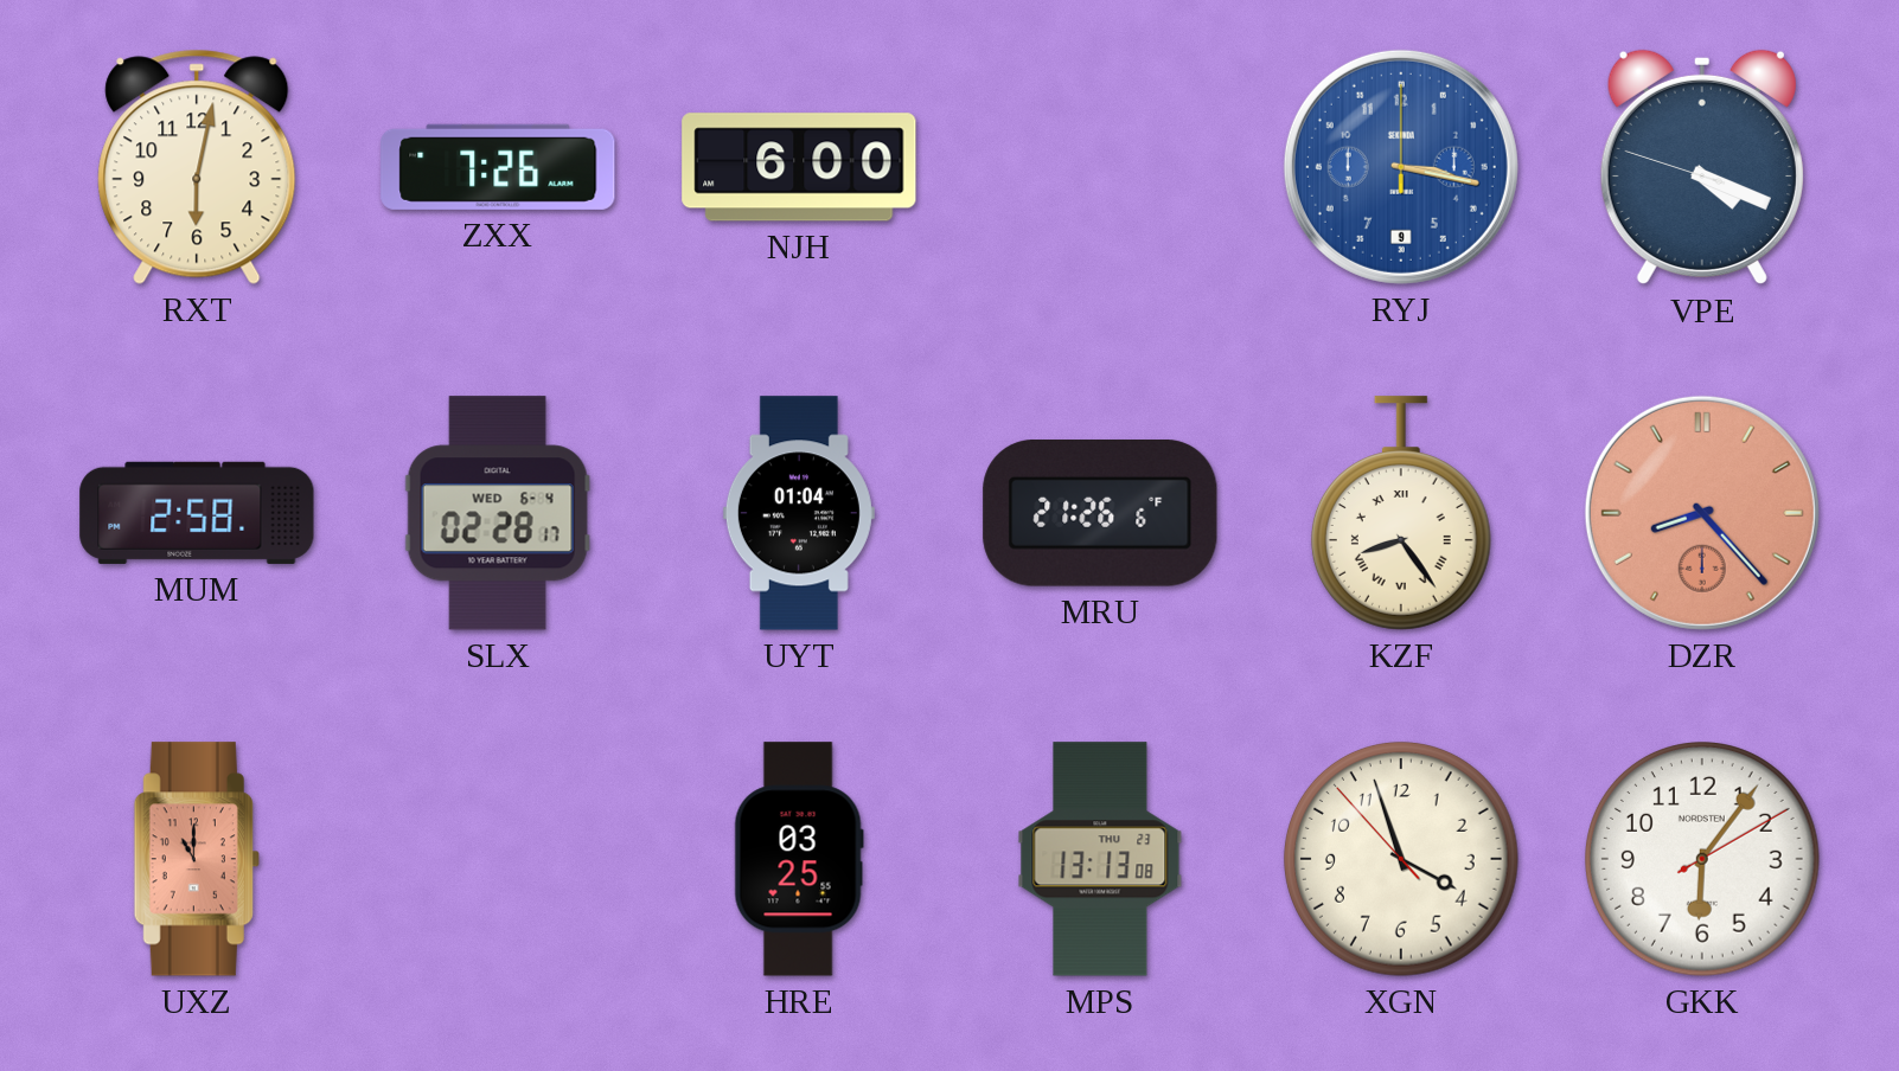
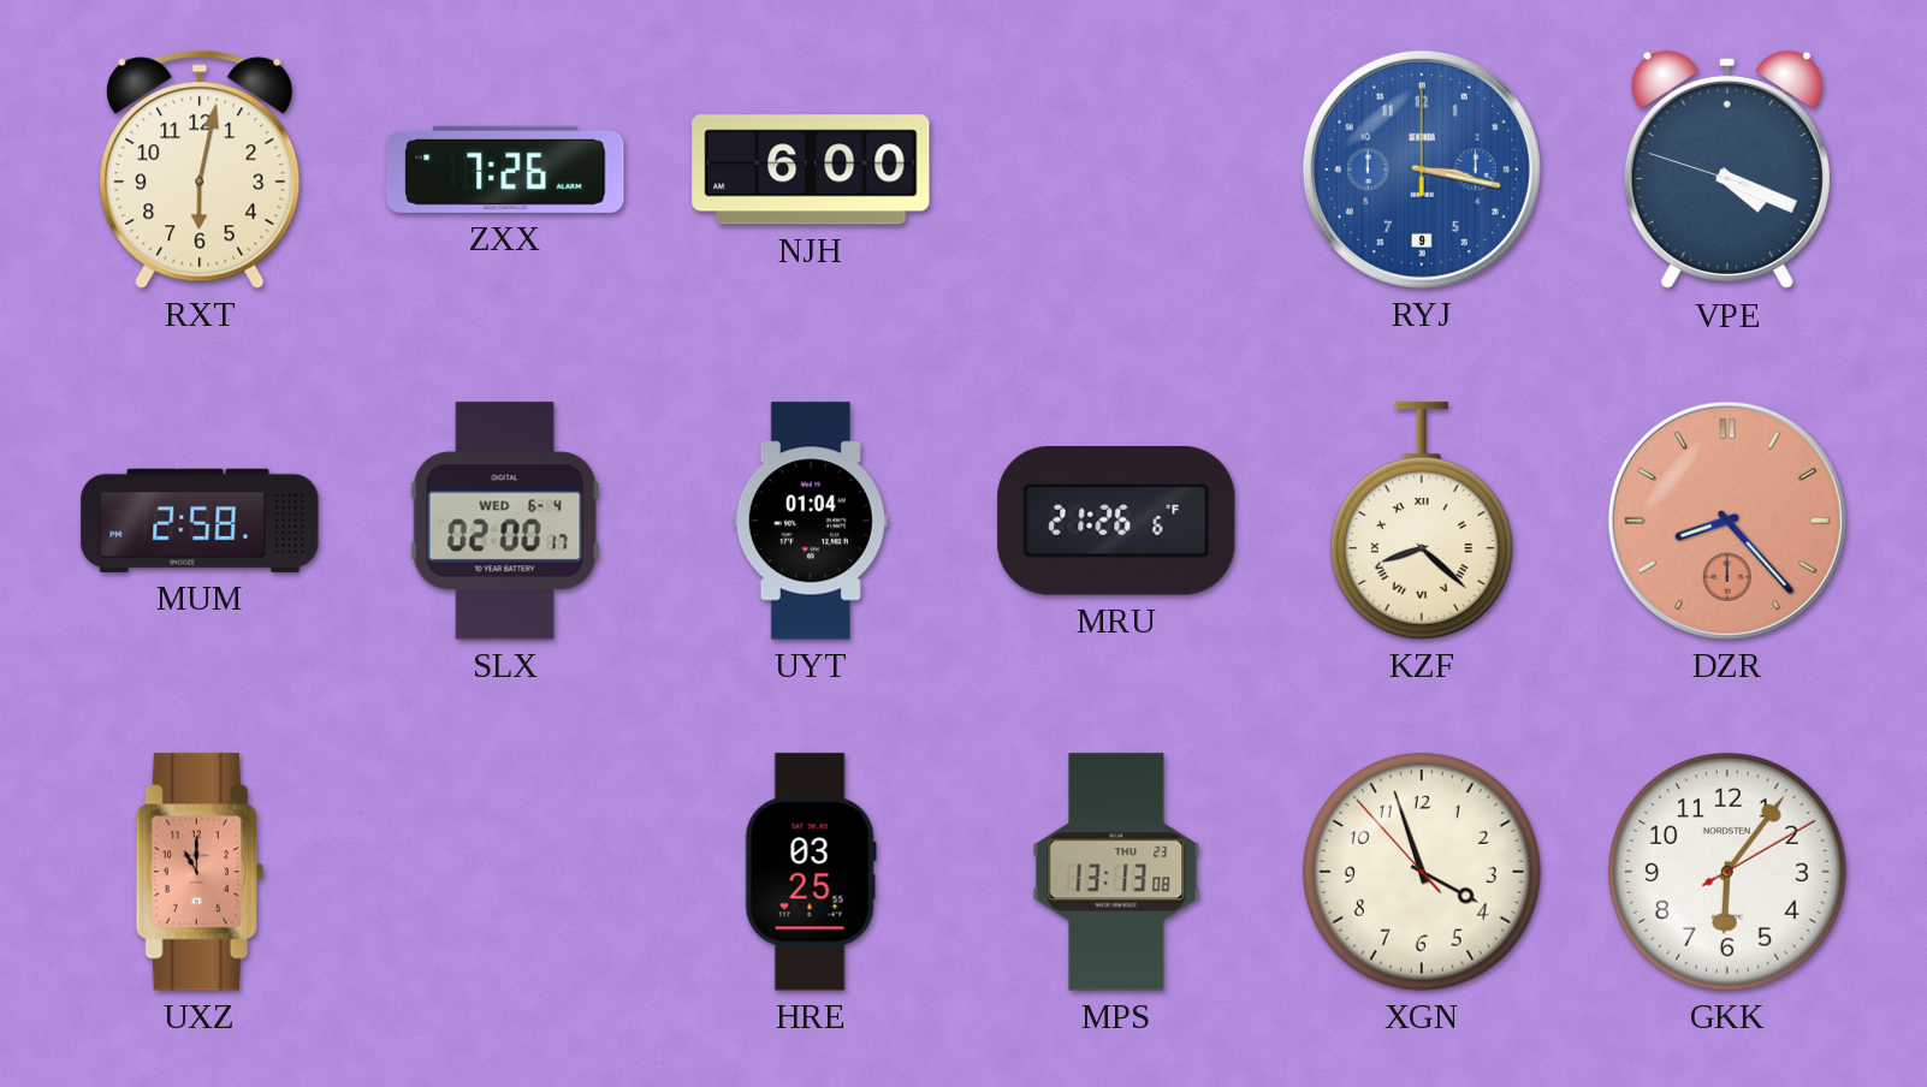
SLX: 02:28 -> 02:00
KZF: 8:24 -> 8:22
